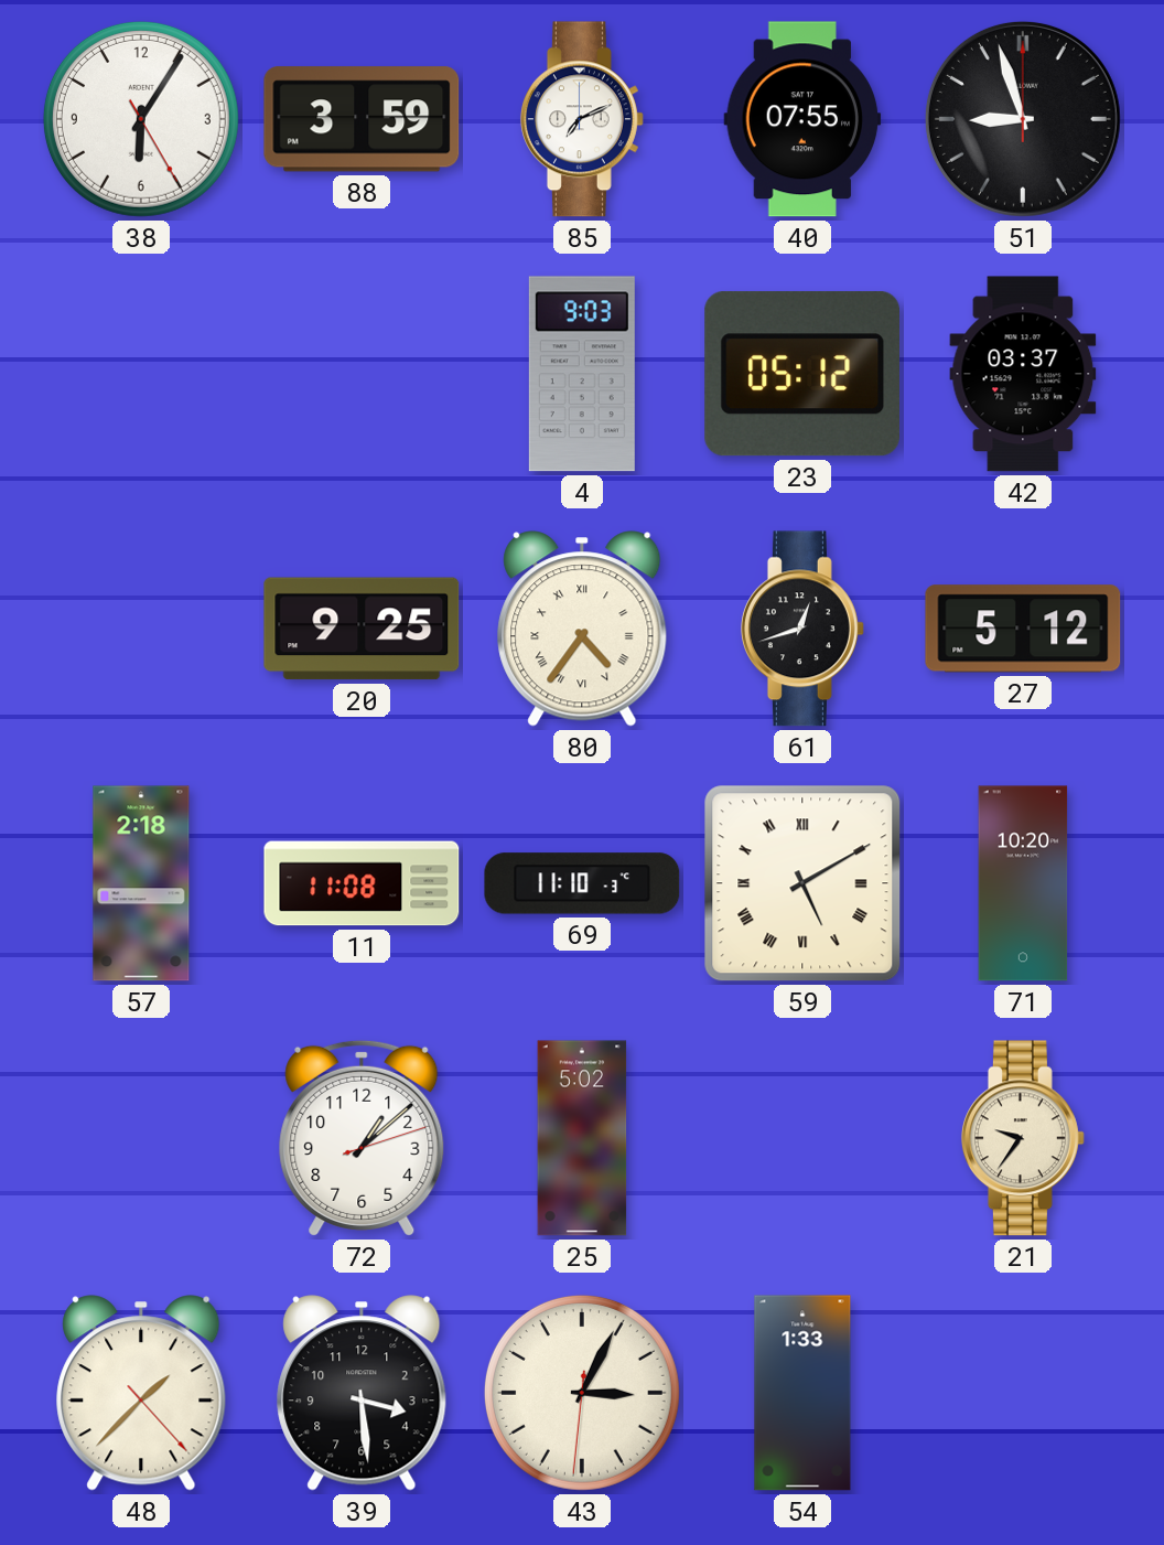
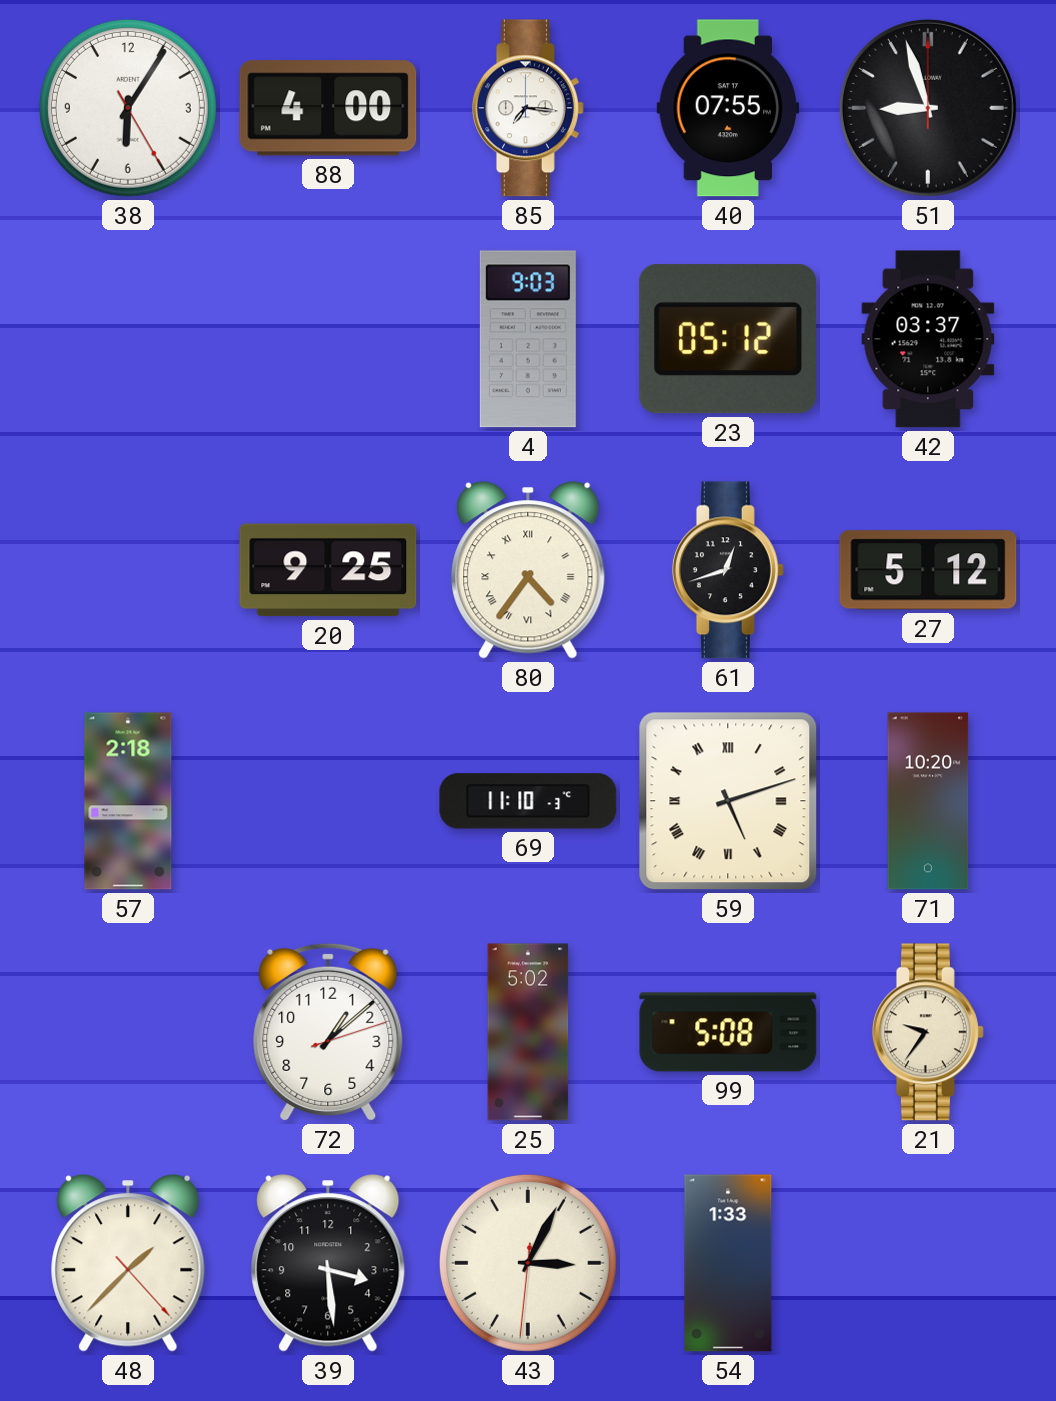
88: 3:59 -> 4:00
85: 7:11 -> 7:16
11: 11:08 -> none
59: 5:10 -> 5:12
99: none -> 5:08
